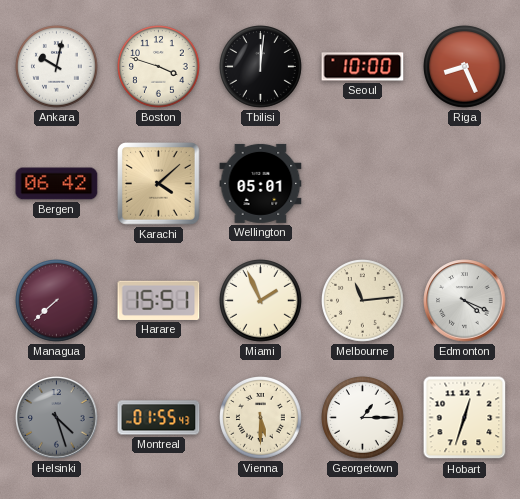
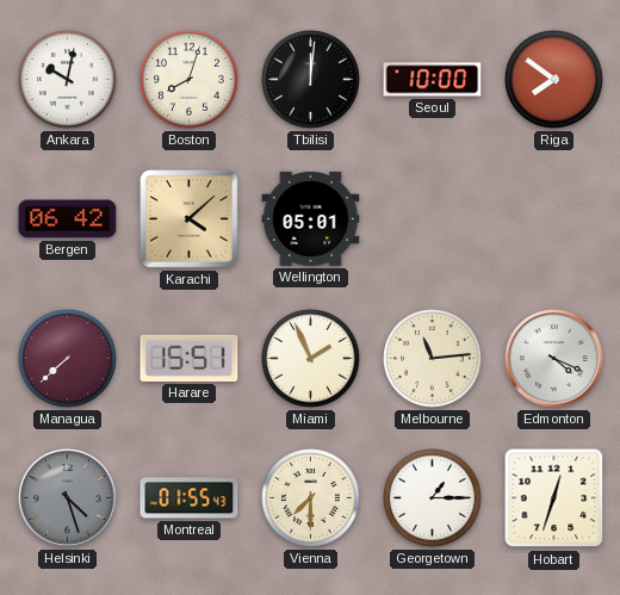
Boston: 3:48 -> 8:03
Riga: 8:26 -> 7:51
Vienna: 5:30 -> 7:30
